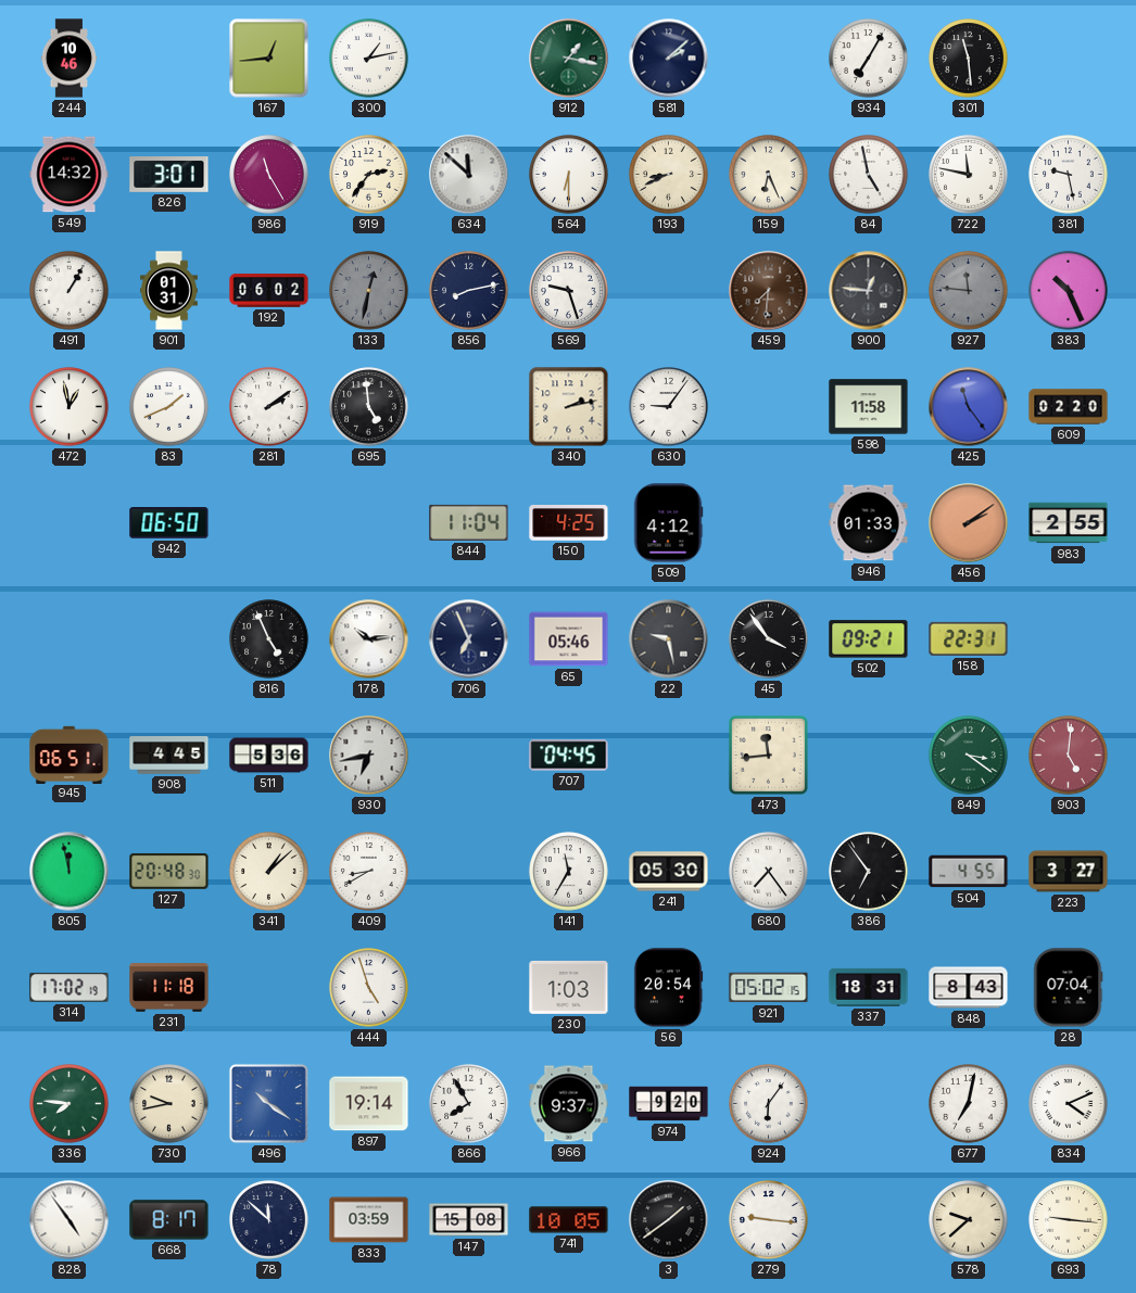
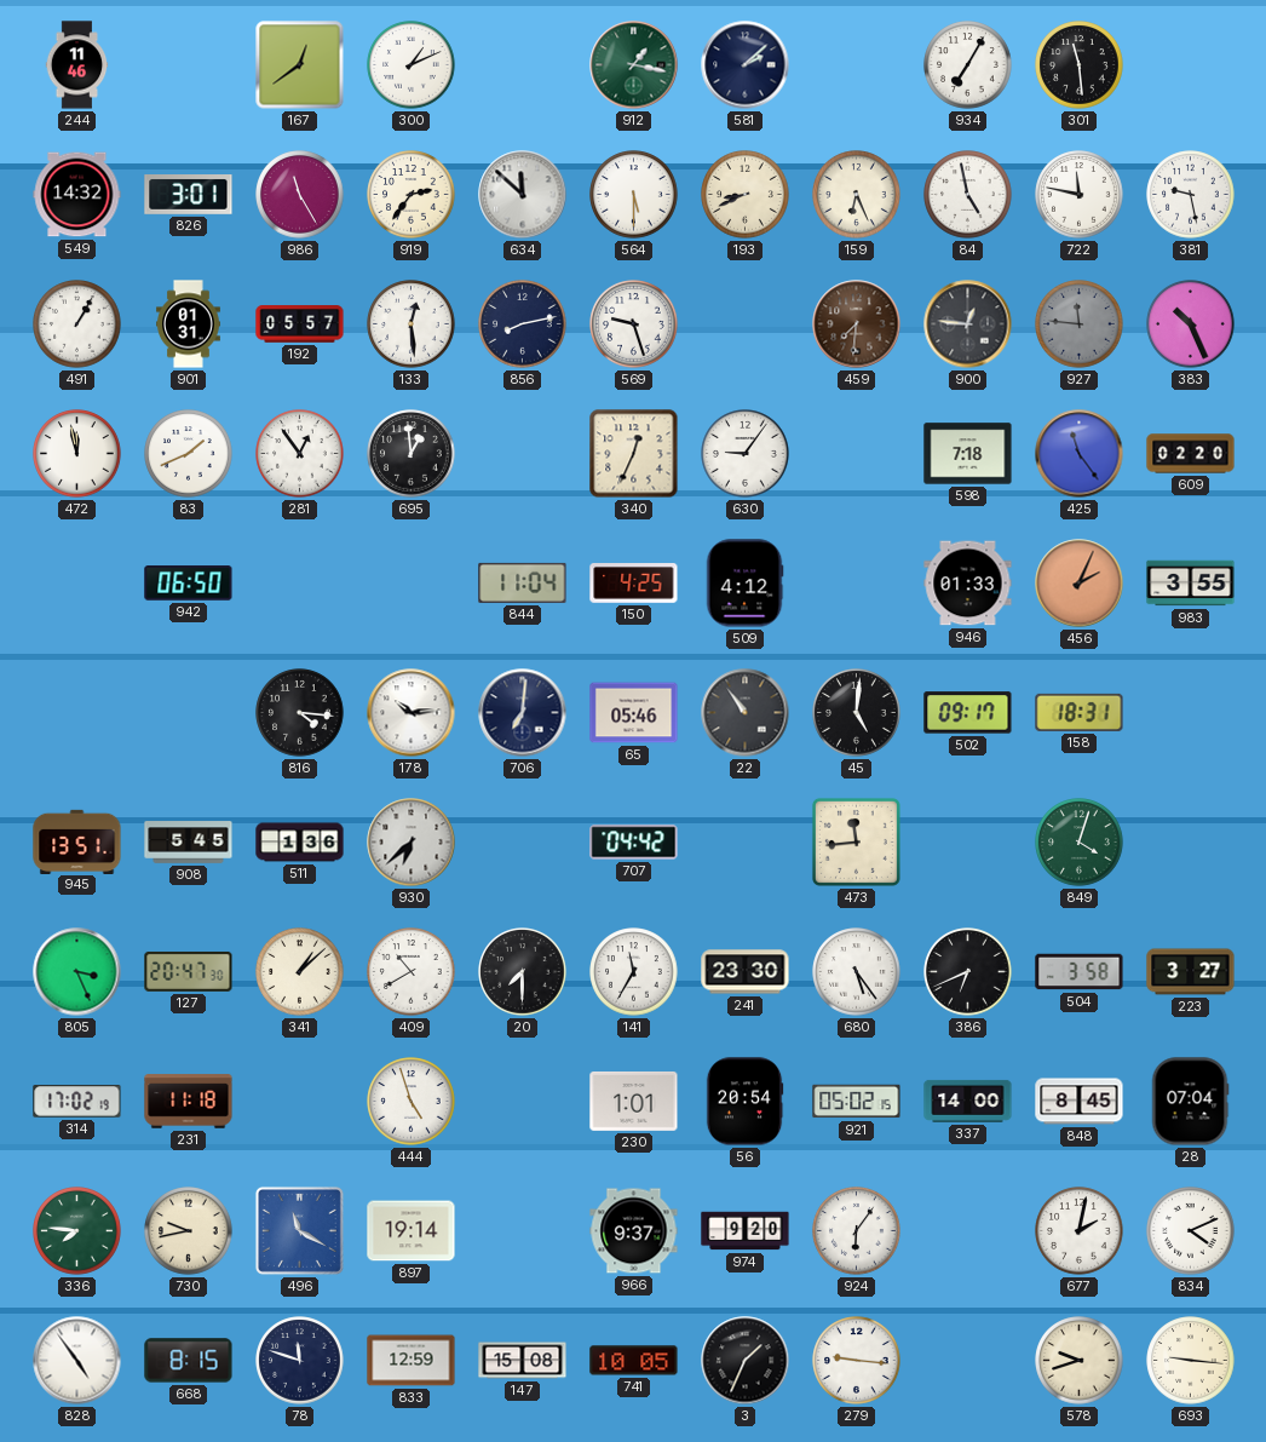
244: 10:46 -> 11:46
167: 12:44 -> 12:39
300: 1:13 -> 1:11
564: 6:30 -> 5:30
192: 06:02 -> 05:57
133: 12:32 -> 12:29
133 dial: grey -> white
472: 12:58 -> 11:58
281: 2:09 -> 12:54
695: 4:59 -> 12:59
340: 2:13 -> 12:34
598: 11:58 -> 7:18
456: 2:09 -> 2:04
983: 2:55 -> 3:55
816: 4:56 -> 4:16
706: 6:56 -> 7:01
22: 9:28 -> 10:54
45: 3:54 -> 5:01
502: 09:21 -> 09:17
158: 22:31 -> 18:31
945: 06:51 -> 13:51
908: 4:45 -> 5:45
511: 5:36 -> 1:36
930: 6:43 -> 6:38
707: 04:45 -> 04:42
849: 3:21 -> 4:03
903: 5:01 -> none
805: 11:58 -> 3:26
127: 20:48 -> 20:47
409: 8:40 -> 10:40
20: none -> 7:30
241: 05:30 -> 23:30
680: 7:24 -> 5:24
386: 6:54 -> 6:41
504: 4:55 -> 3:58
230: 1:03 -> 1:01
337: 18:31 -> 14:00
848: 8:43 -> 8:45
496: 10:21 -> 11:20
866: 7:55 -> none
677: 7:02 -> 2:02
668: 8:17 -> 8:15
78: 11:52 -> 11:48
833: 03:59 -> 12:59
3: 1:39 -> 1:34
578: 9:38 -> 9:42
